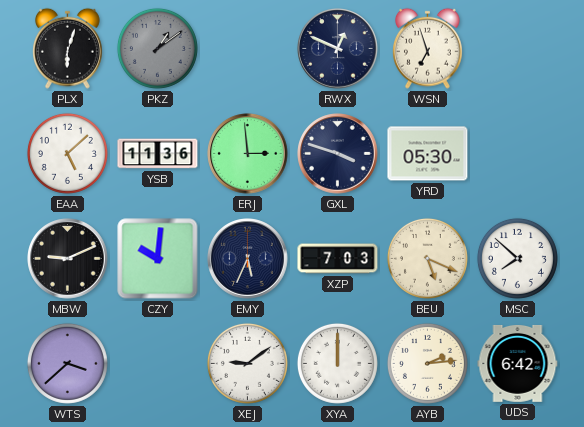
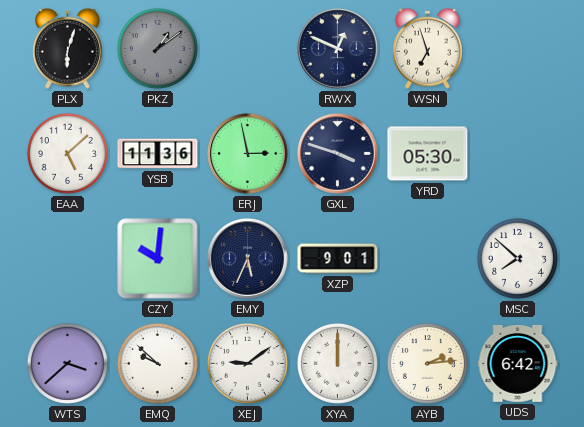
ERJ: 2:59 -> 2:58
MBW: 9:11 -> none
XZP: 7:03 -> 9:01
BEU: 5:19 -> none
EMQ: none -> 9:52
